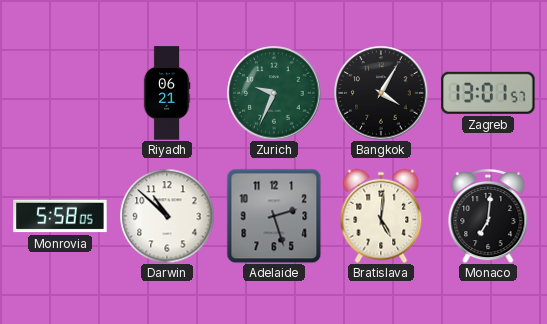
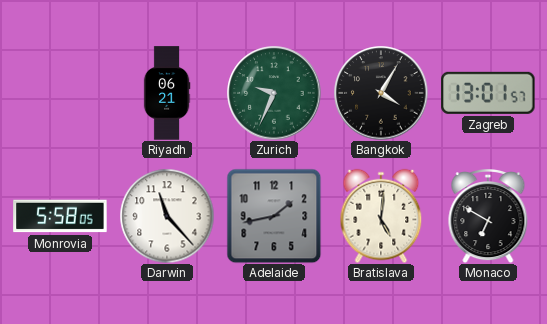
Darwin: 10:52 -> 11:23
Adelaide: 2:27 -> 1:43
Monaco: 7:01 -> 6:50
